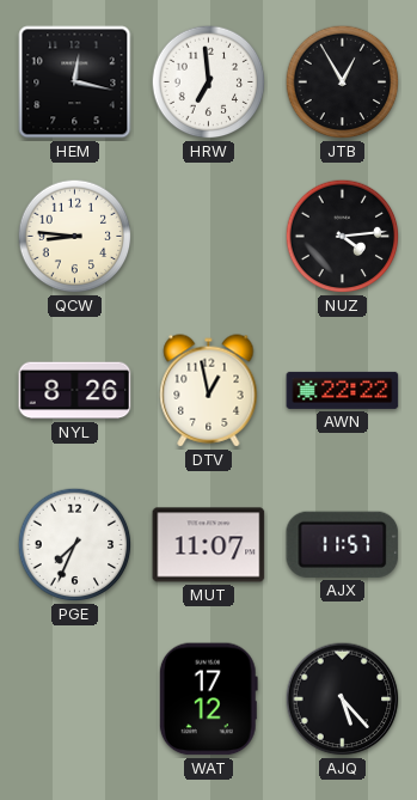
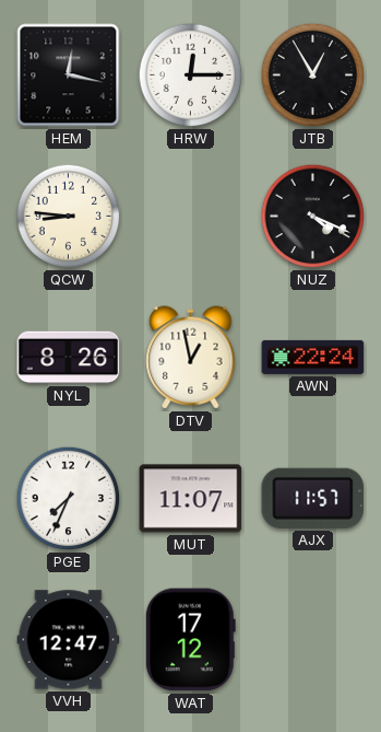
HRW: 6:59 -> 12:15
NUZ: 4:14 -> 4:19
AWN: 22:22 -> 22:24
VVH: none -> 12:47
AJQ: 5:23 -> none
